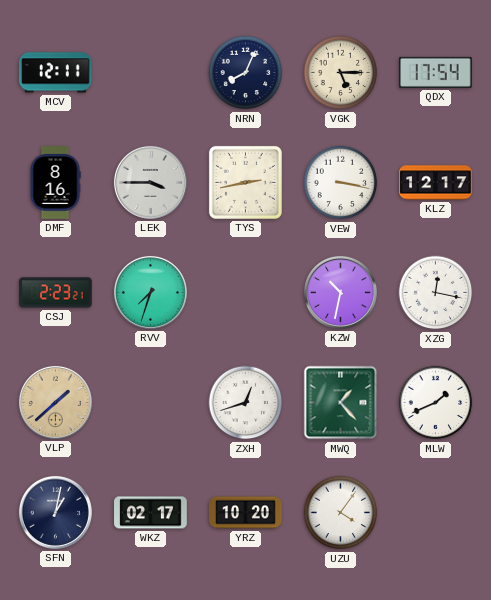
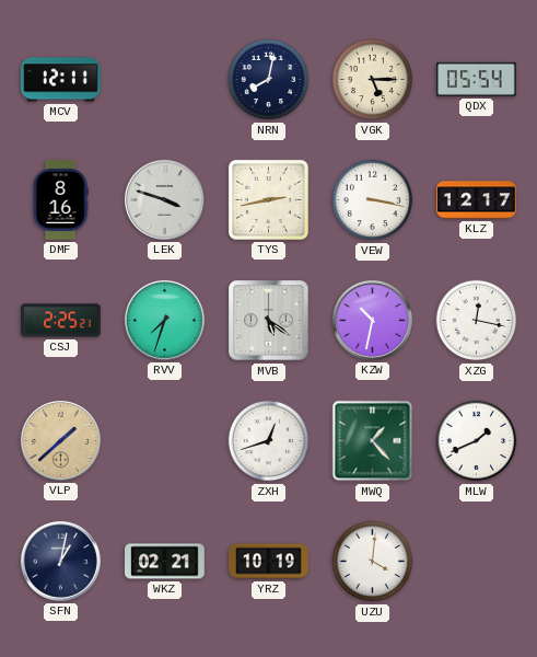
NRN: 8:04 -> 8:02
QDX: 17:54 -> 05:54
LEK: 3:45 -> 3:48
CSJ: 2:23 -> 2:25
MVB: none -> 5:21
WKZ: 02:17 -> 02:21
YRZ: 10:20 -> 10:19
UZU: 4:06 -> 4:01
